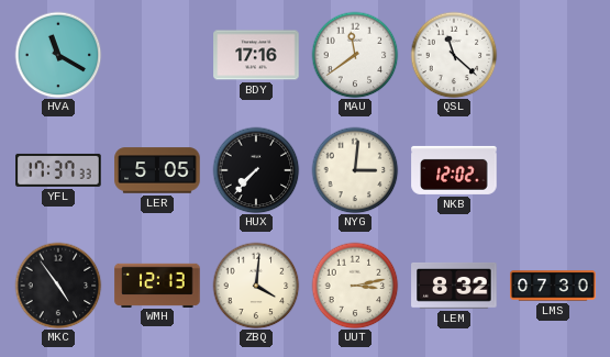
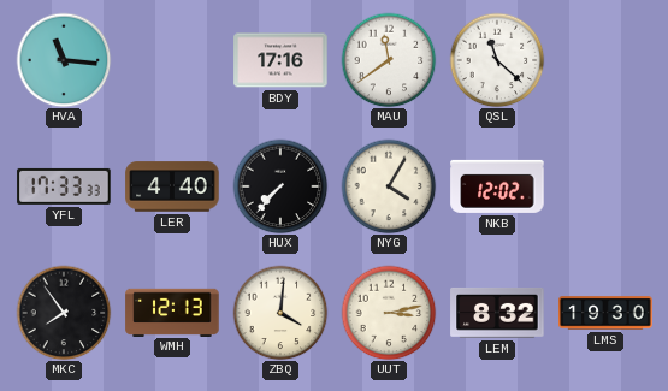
HVA: 11:20 -> 11:16
YFL: 17:37 -> 17:33
LER: 5:05 -> 4:40
NYG: 3:01 -> 4:05
MKC: 4:54 -> 7:54
LMS: 07:30 -> 19:30
